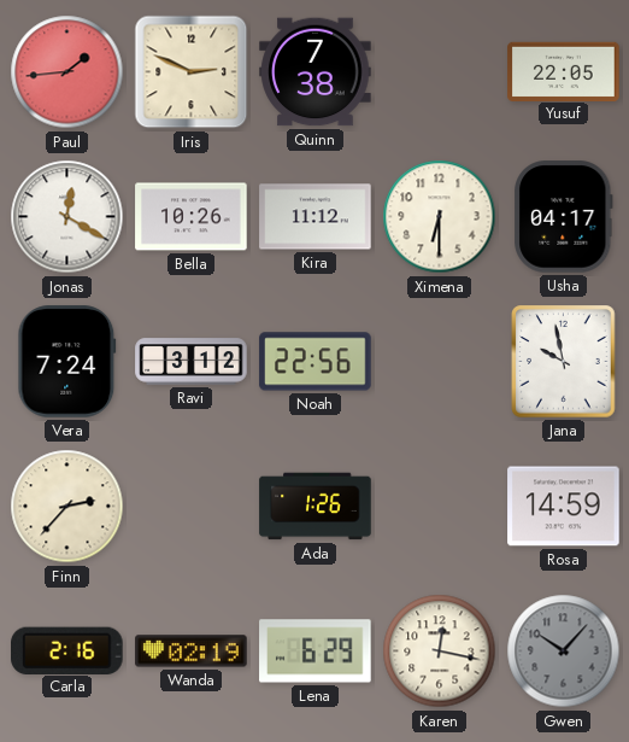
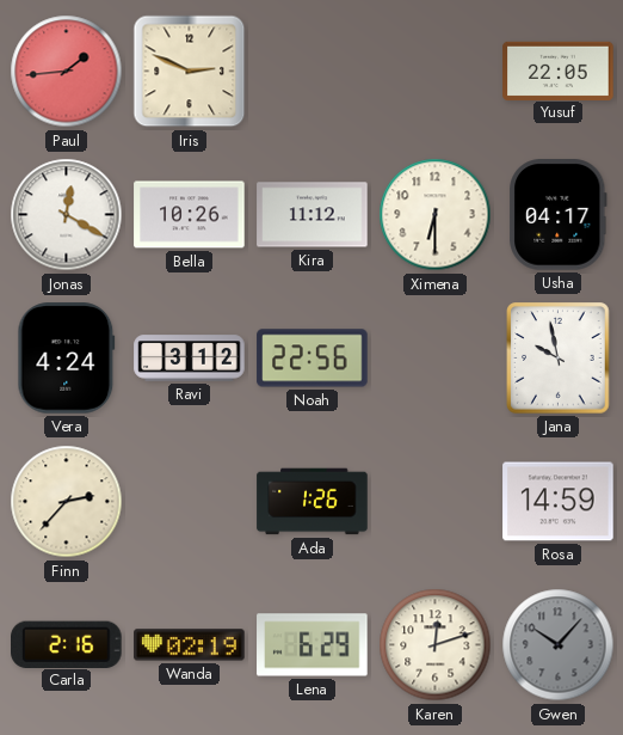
Quinn: 7:38 -> none
Vera: 7:24 -> 4:24
Karen: 12:17 -> 12:12
